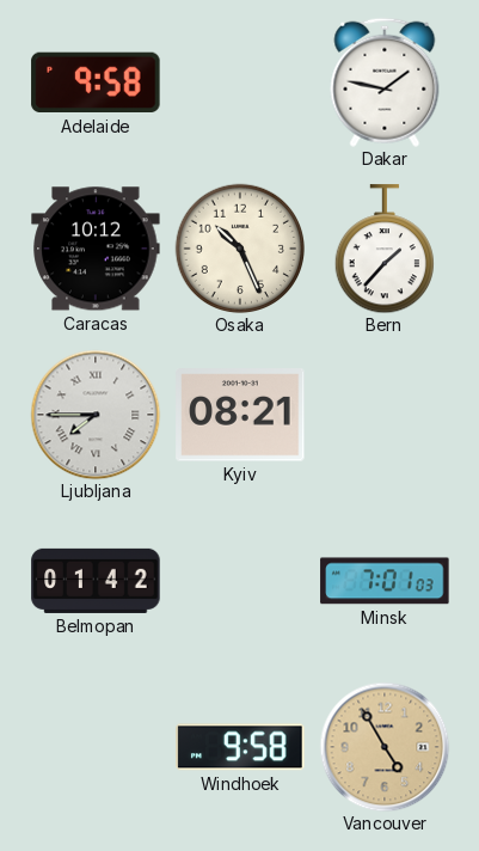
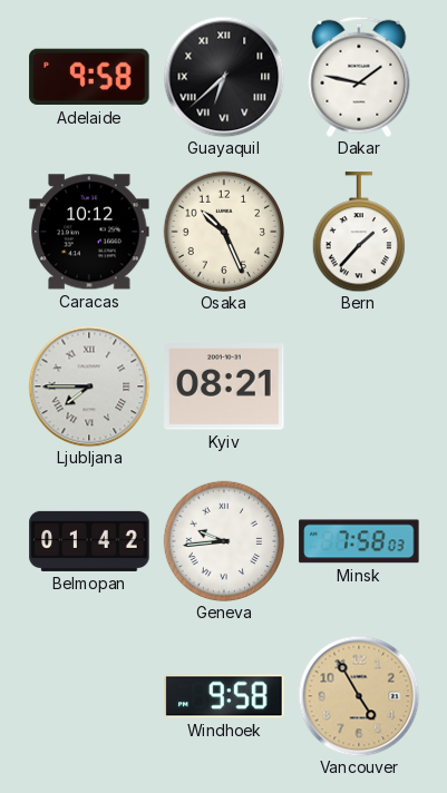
Guayaquil: none -> 6:38
Geneva: none -> 9:44
Minsk: 7:01 -> 7:58
